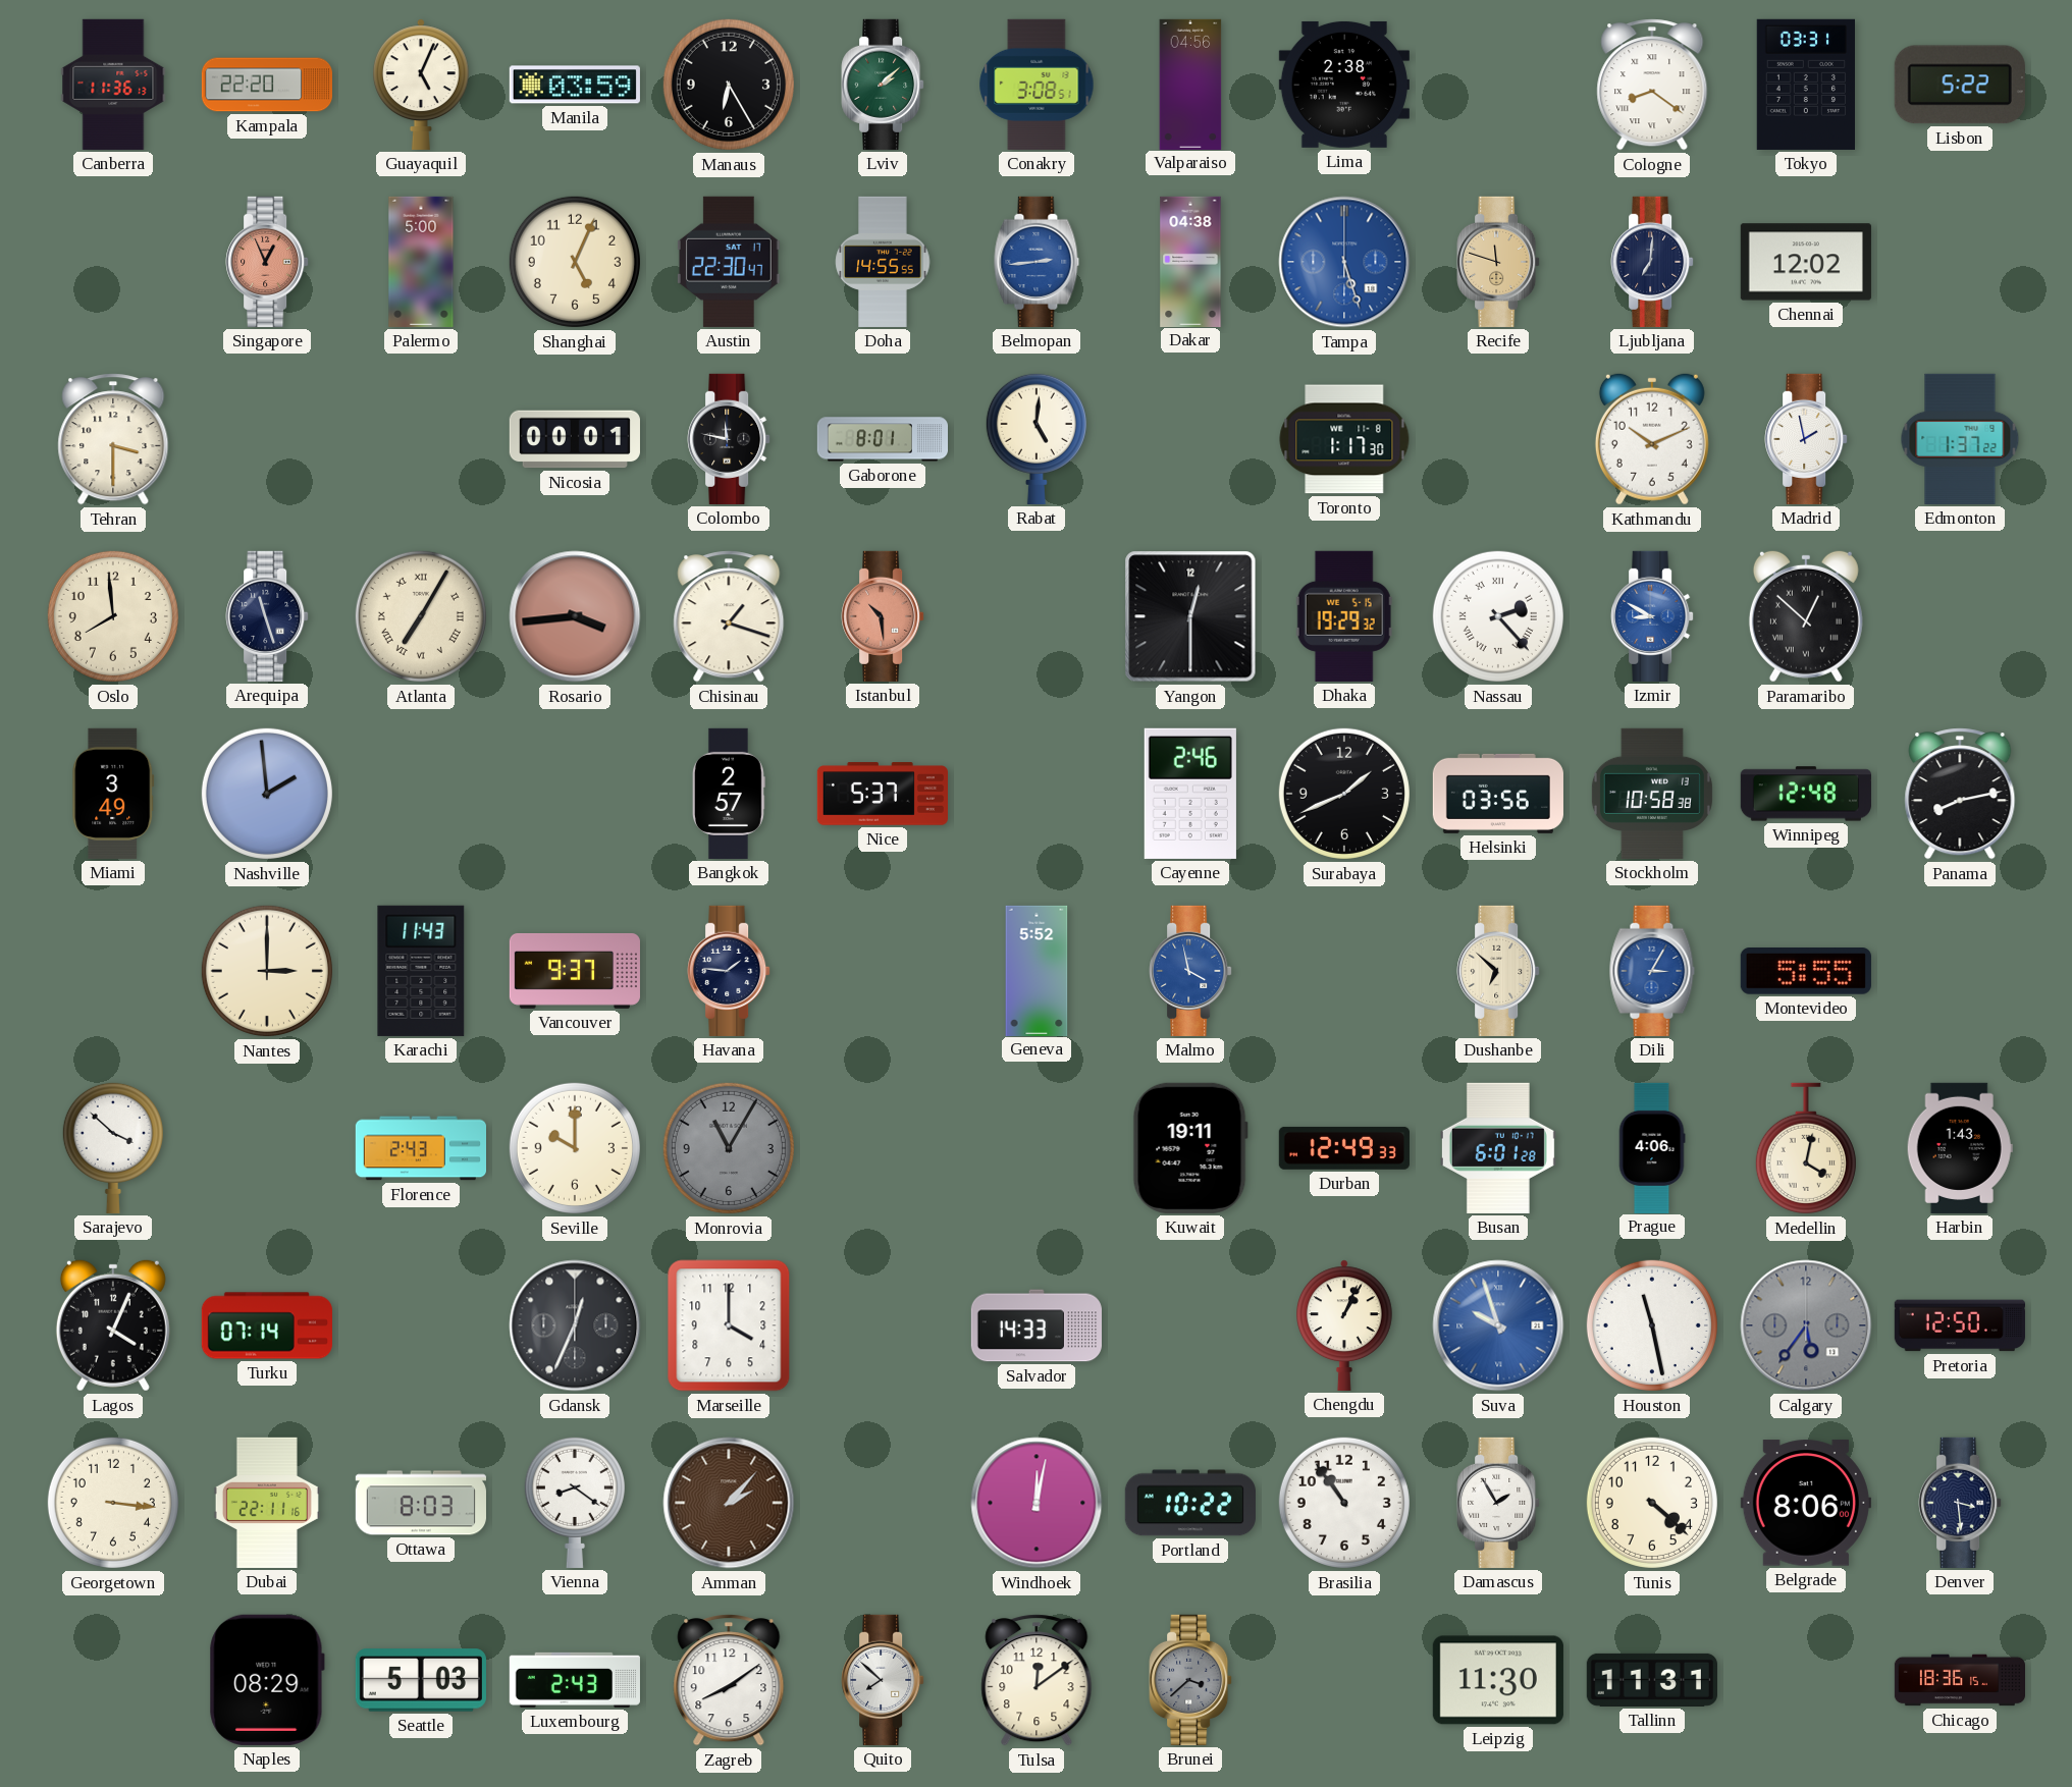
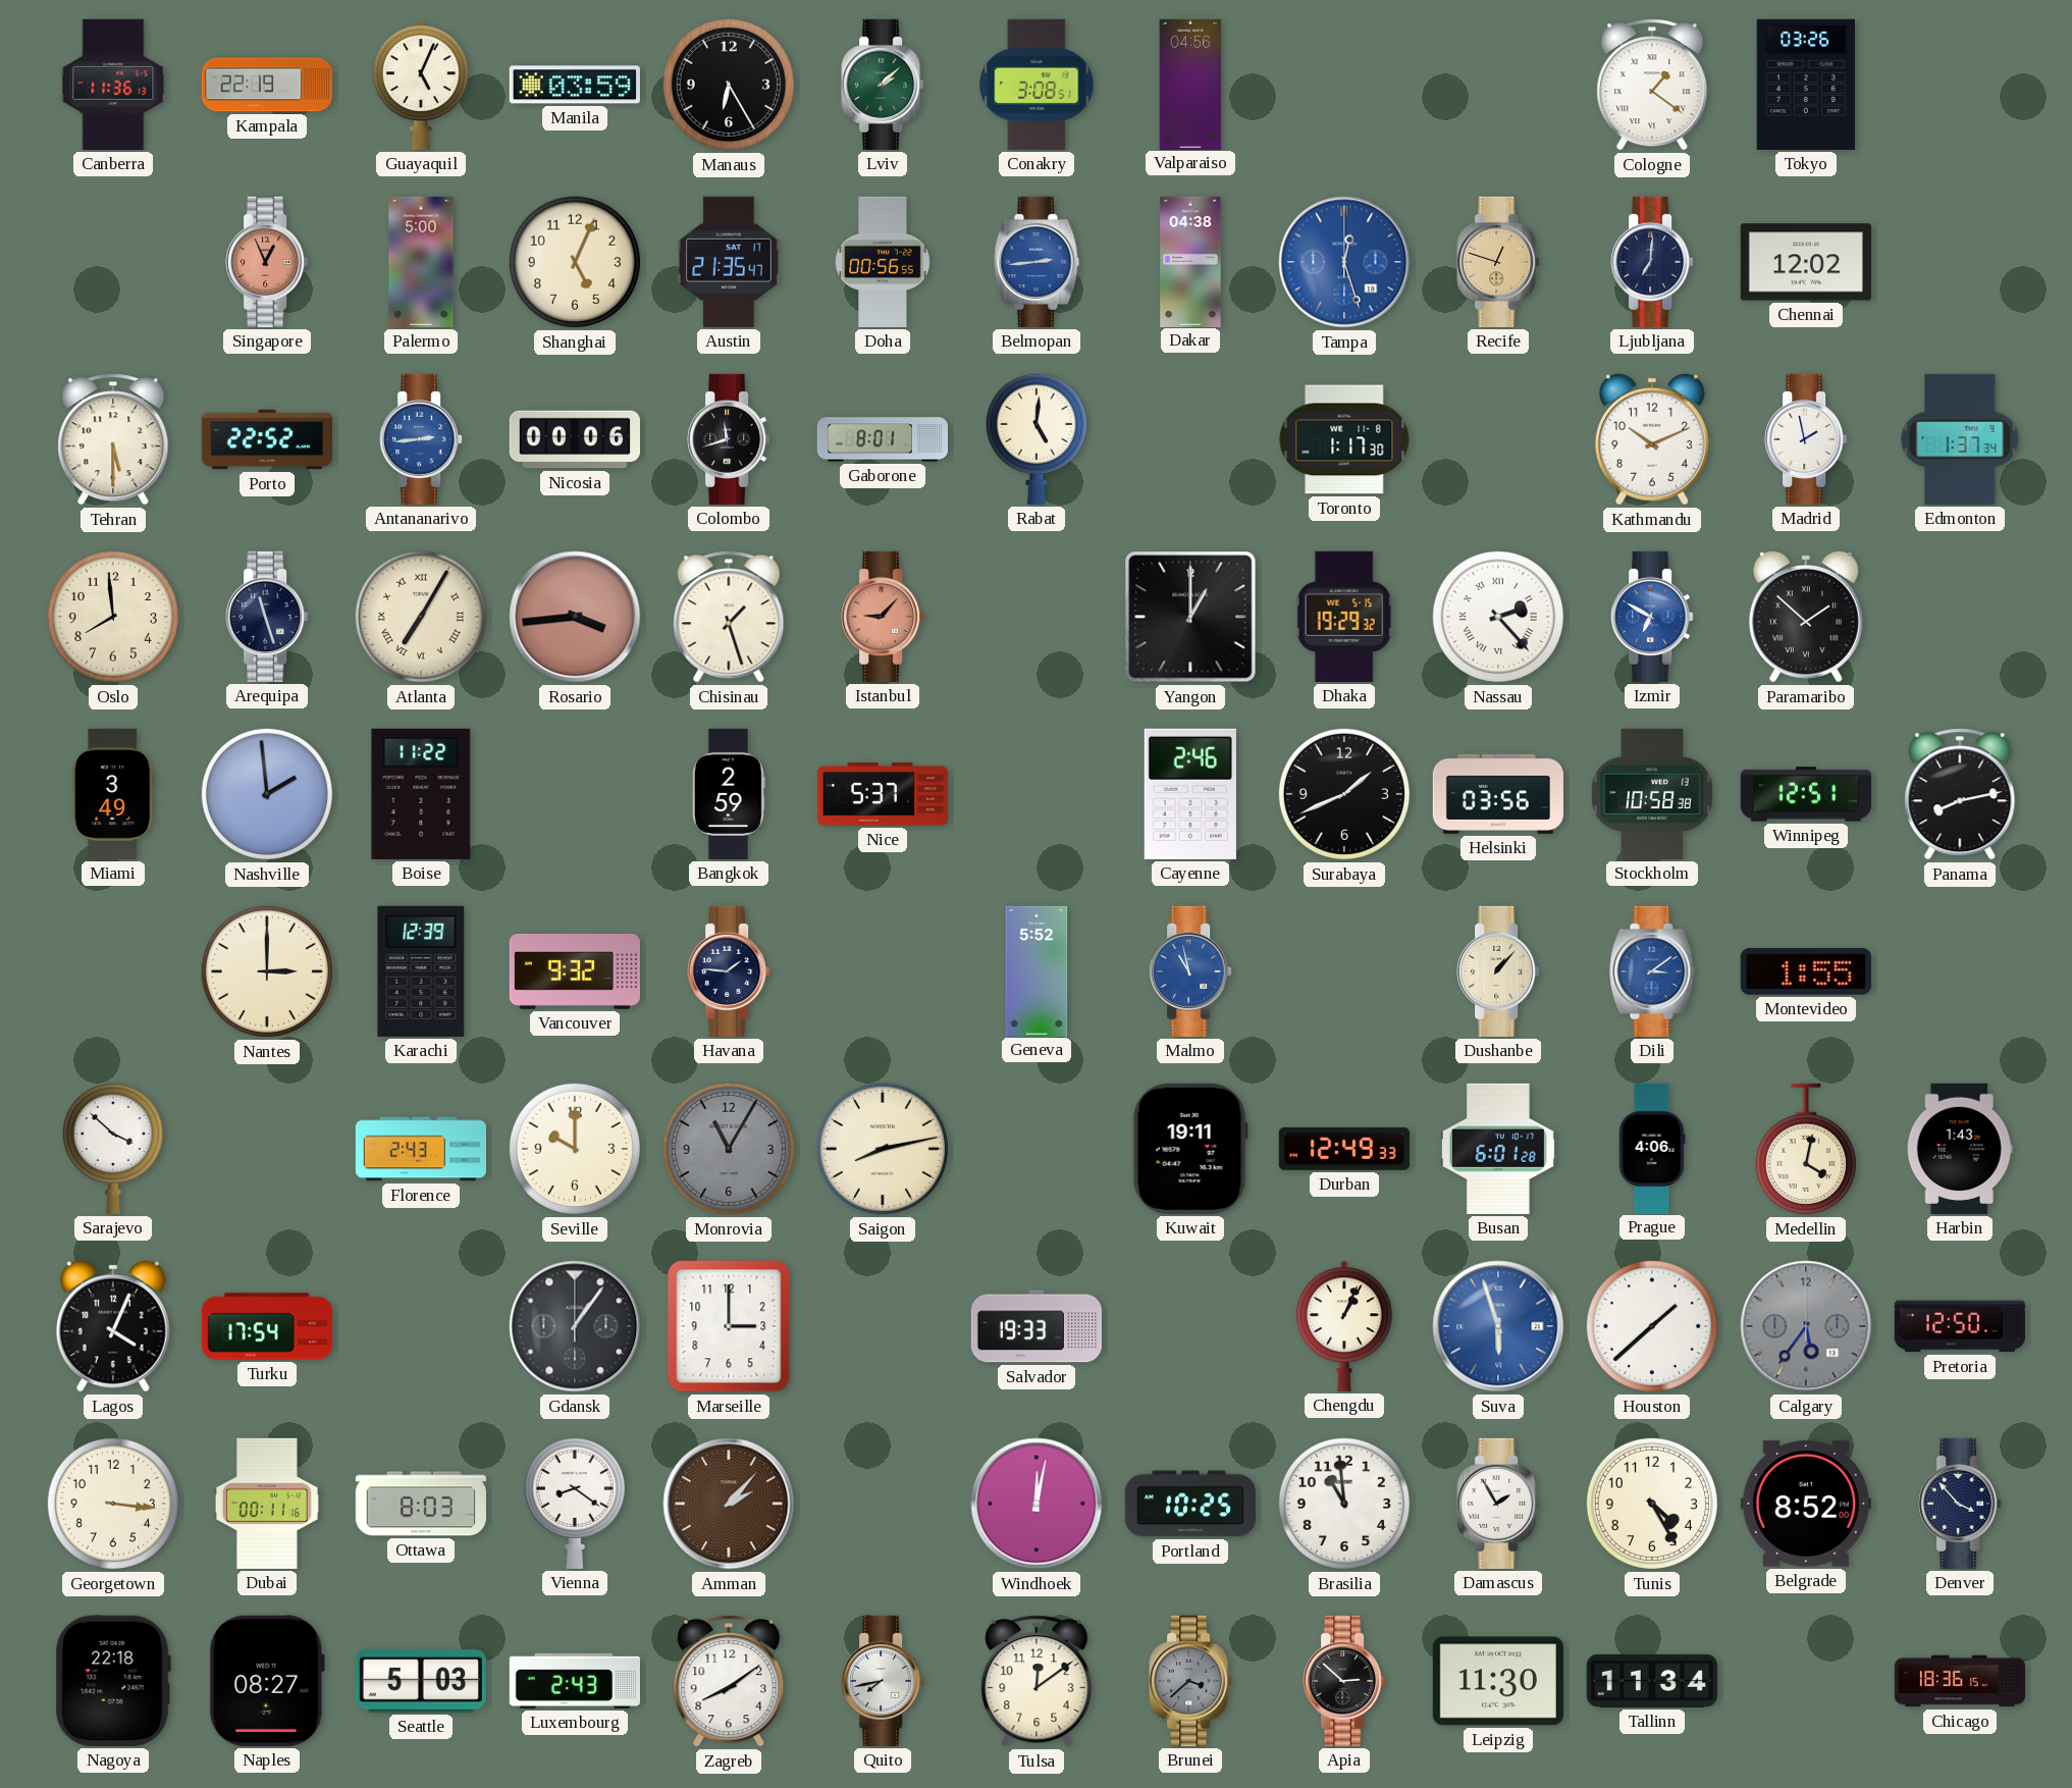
Kampala: 22:20 -> 22:19
Lima: 2:38 -> none
Cologne: 8:21 -> 1:21
Tokyo: 03:31 -> 03:26
Lisbon: 5:22 -> none
Austin: 22:30 -> 21:35
Doha: 14:55 -> 00:56
Tampa: 5:27 -> 12:27
Recife: 11:48 -> 12:48
Tehran: 3:30 -> 5:30
Porto: none -> 22:52
Antananarivo: none -> 2:44
Nicosia: 00:01 -> 00:06
Colombo: 11:47 -> 11:42
Edmonton: 1:37:22 -> 1:37:34
Chisinau: 1:18 -> 1:27
Istanbul: 10:29 -> 9:07
Yangon: 12:30 -> 1:00
Izmir: 8:50 -> 6:50
Paramaribo: 12:52 -> 1:52
Boise: none -> 11:22
Bangkok: 2:57 -> 2:59
Winnipeg: 12:48 -> 12:51
Karachi: 11:43 -> 12:39
Vancouver: 9:37 -> 9:32
Malmo: 3:58 -> 10:58
Dushanbe: 6:52 -> 1:07
Dili: 3:05 -> 3:09
Montevideo: 5:55 -> 1:55
Saigon: none -> 8:13
Turku: 07:14 -> 17:54
Gdansk: 12:34 -> 1:06
Marseille: 4:00 -> 3:00
Salvador: 14:33 -> 19:33
Suva: 9:57 -> 5:57
Houston: 11:28 -> 1:38
Dubai: 22:11 -> 00:11
Portland: 10:22 -> 10:25
Brasilia: 10:54 -> 10:59
Tunis: 4:22 -> 4:25
Belgrade: 8:06 -> 8:52
Denver: 3:29 -> 3:53
Nagoya: none -> 22:18
Naples: 08:29 -> 08:27
Quito: 7:52 -> 7:43
Apia: none -> 2:52
Tallinn: 11:31 -> 11:34
